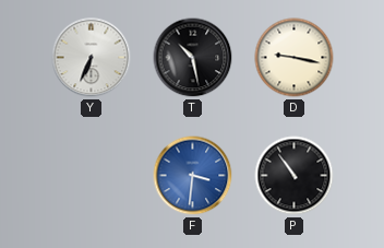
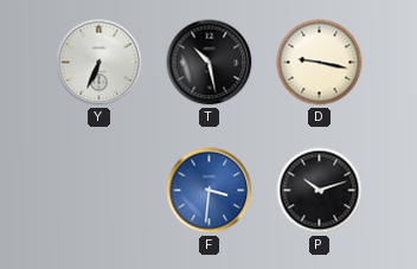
P: 10:54 -> 10:12
